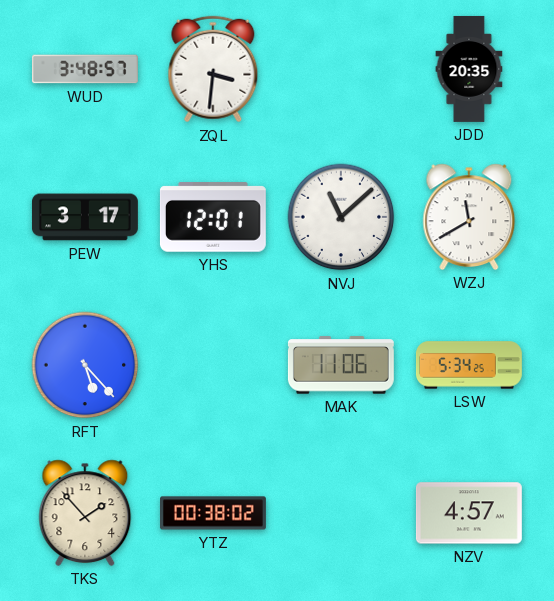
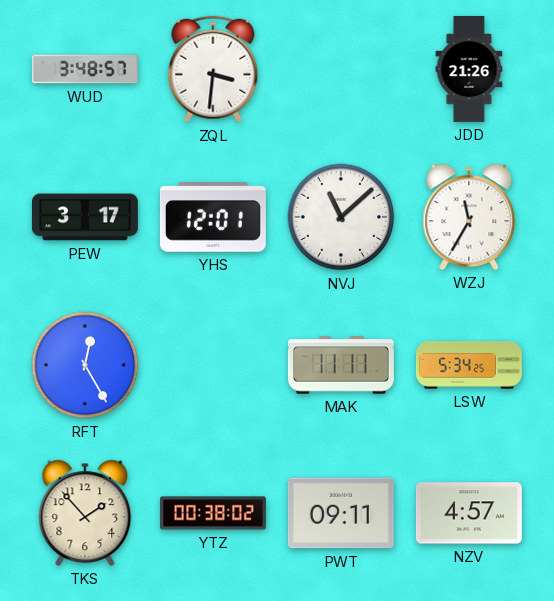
JDD: 20:35 -> 21:26
WZJ: 11:40 -> 11:35
RFT: 5:23 -> 12:25
MAK: 11:06 -> 11:11
PWT: none -> 09:11
